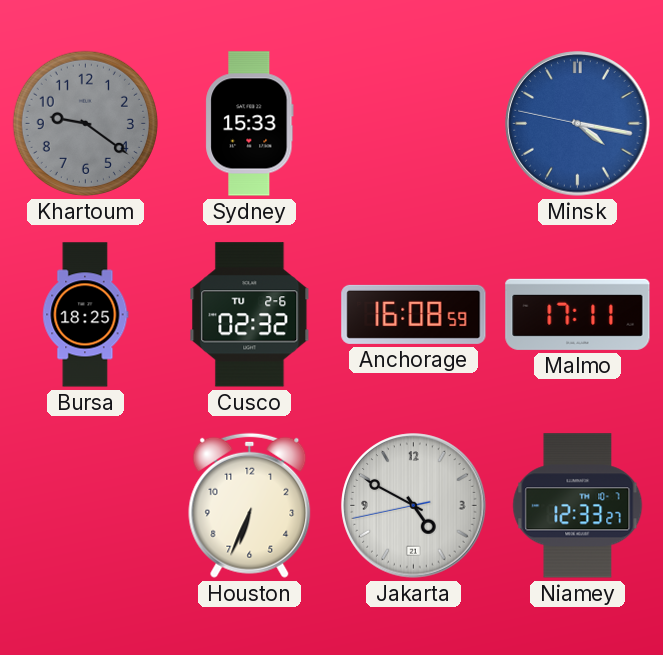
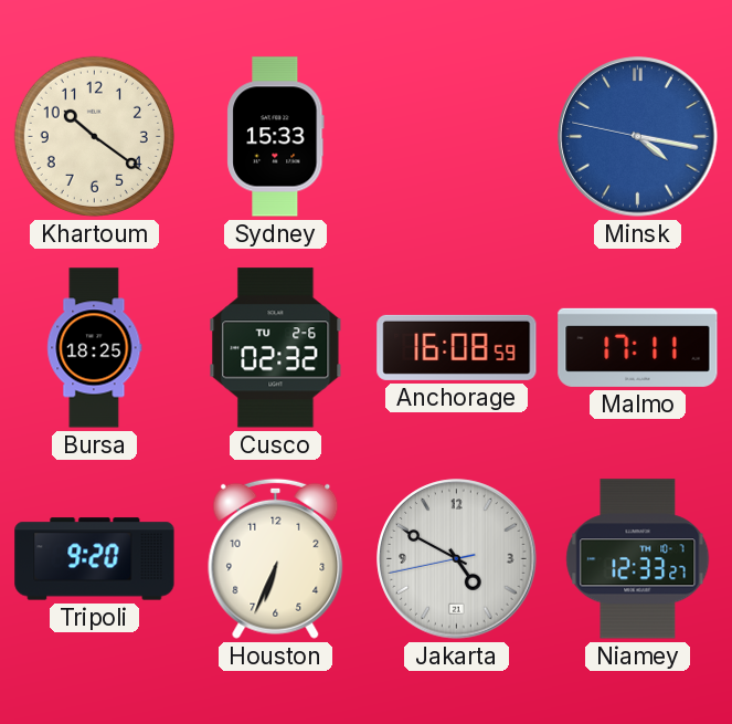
Khartoum: 9:21 -> 10:21
Khartoum dial: grey -> cream
Tripoli: none -> 9:20
